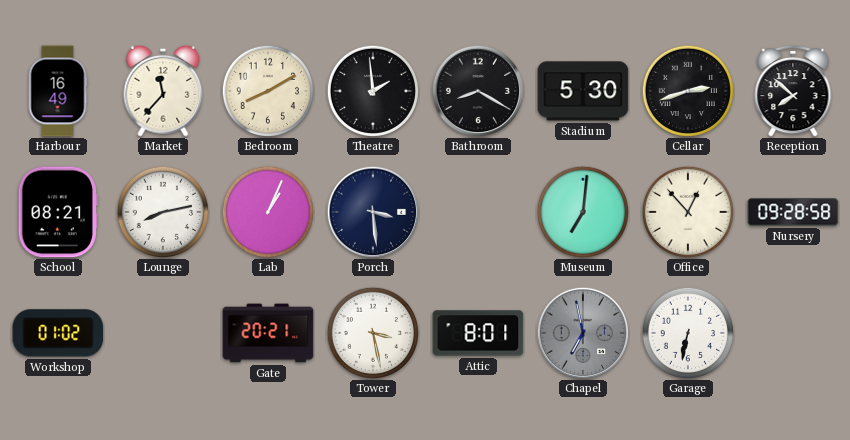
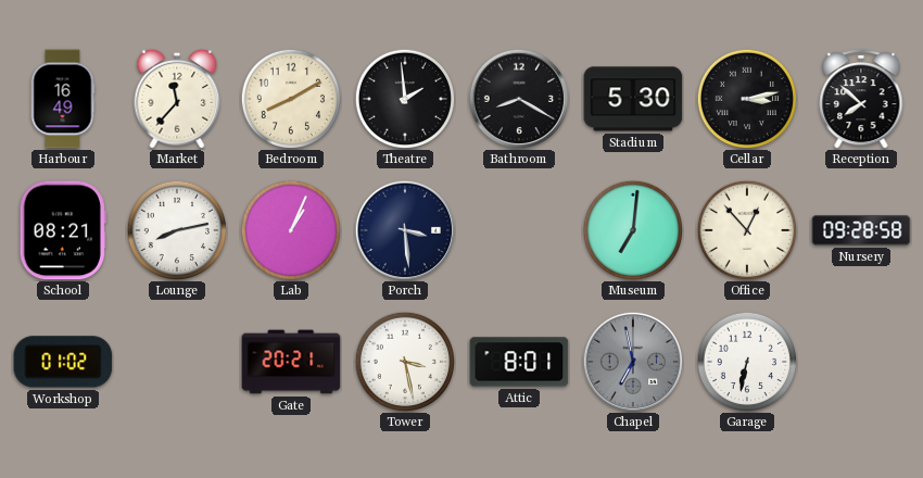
Cellar: 2:42 -> 3:13
